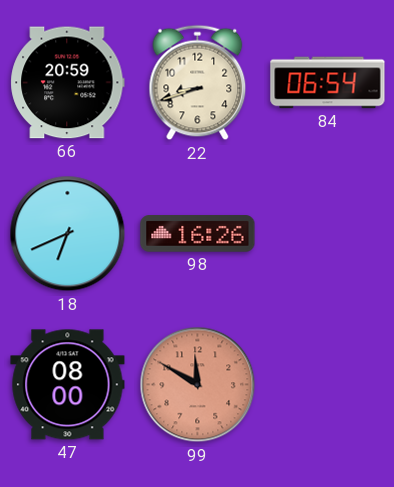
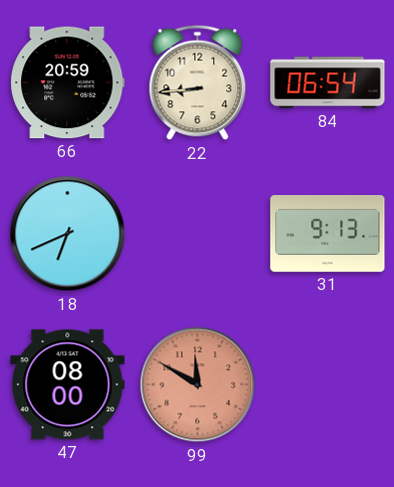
22: 8:42 -> 8:44
98: 16:26 -> none
31: none -> 9:13
